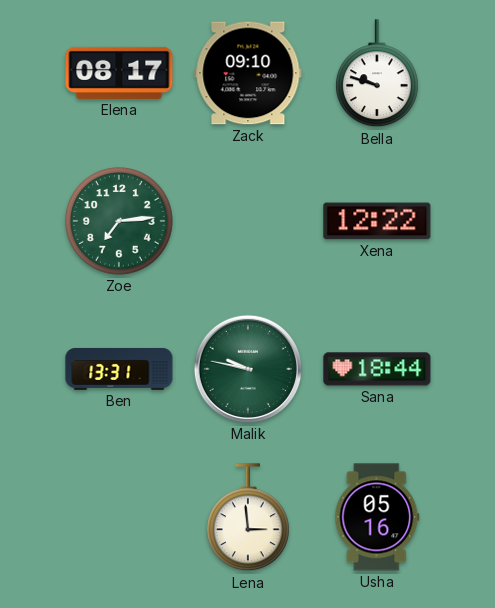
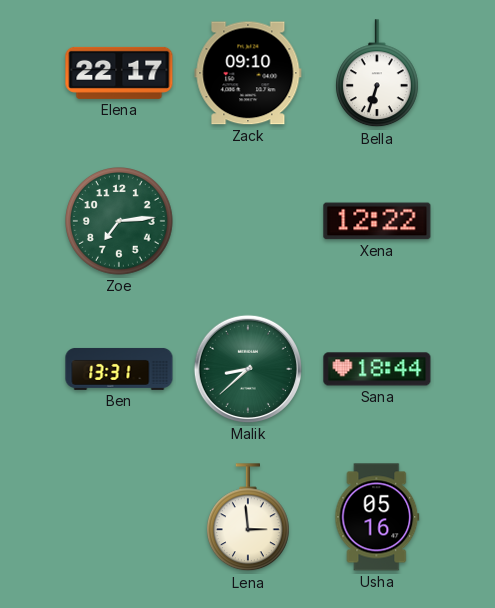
Elena: 08:17 -> 22:17
Bella: 9:48 -> 6:33
Malik: 9:47 -> 8:38
